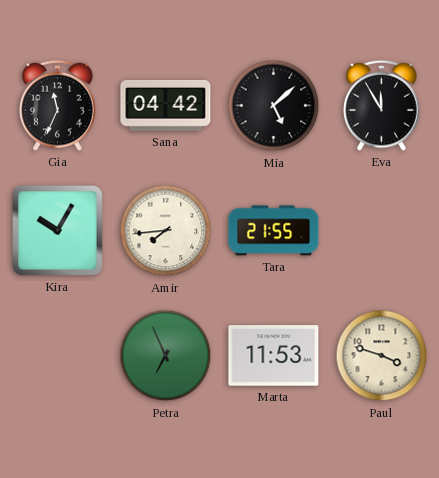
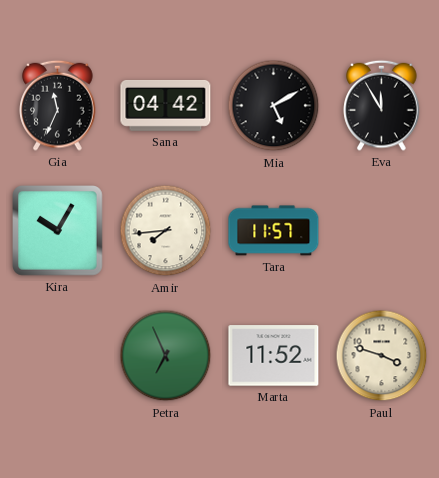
Mia: 5:08 -> 5:10
Tara: 21:55 -> 11:57
Marta: 11:53 -> 11:52
